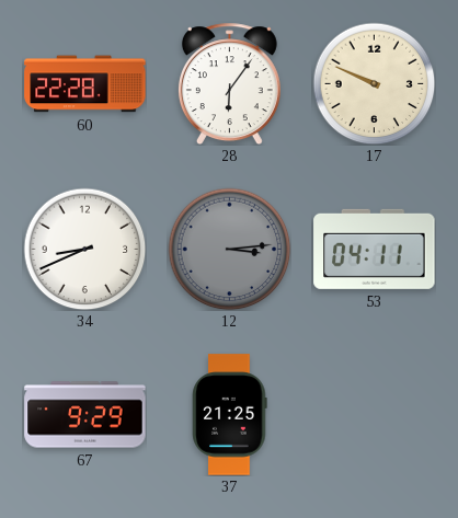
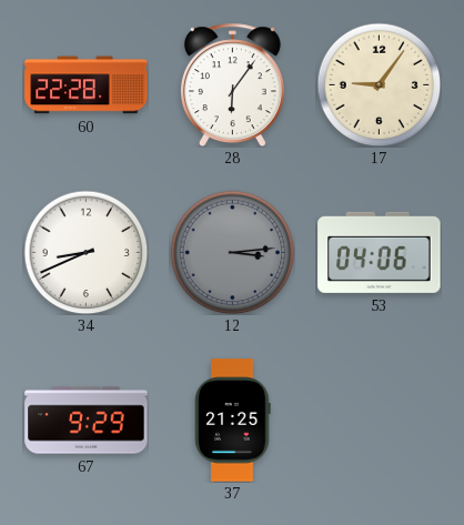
17: 9:49 -> 9:06
53: 04:11 -> 04:06
